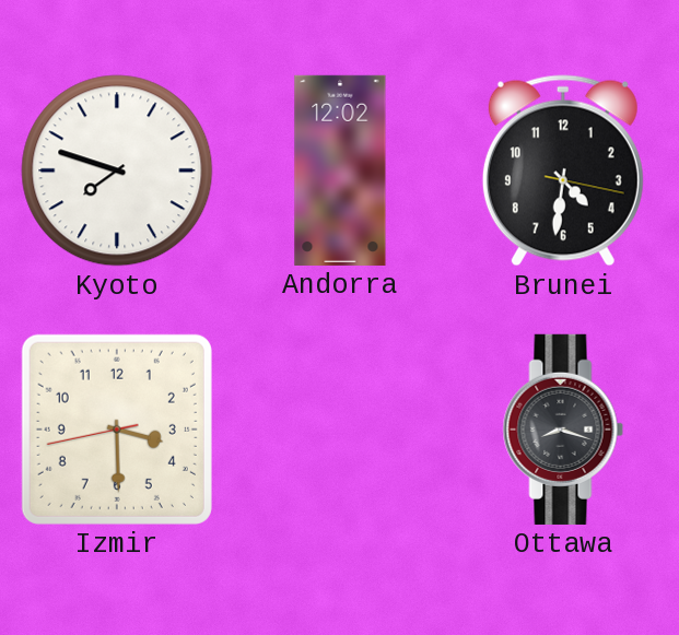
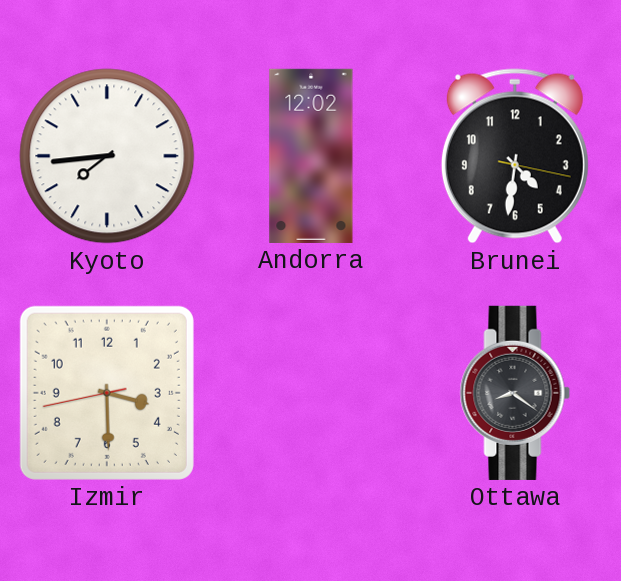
Kyoto: 7:48 -> 7:44
Ottawa: 8:18 -> 8:21
